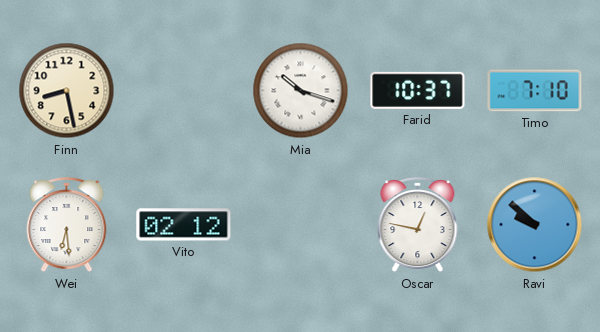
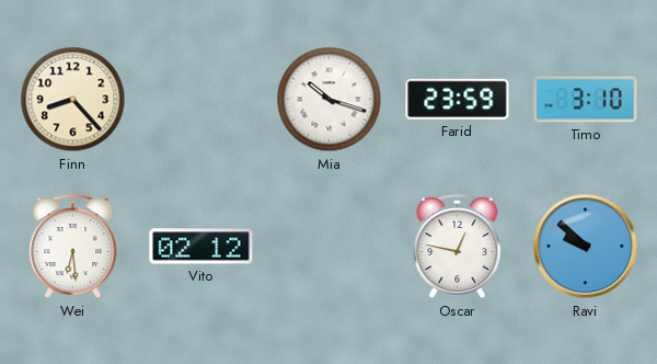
Finn: 8:28 -> 8:23
Farid: 10:37 -> 23:59
Timo: 7:10 -> 3:10
